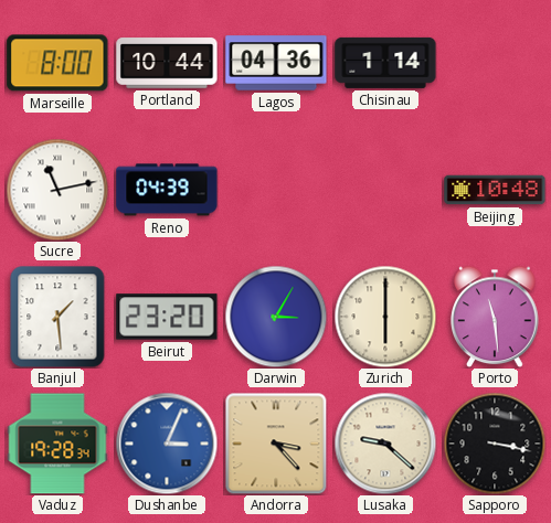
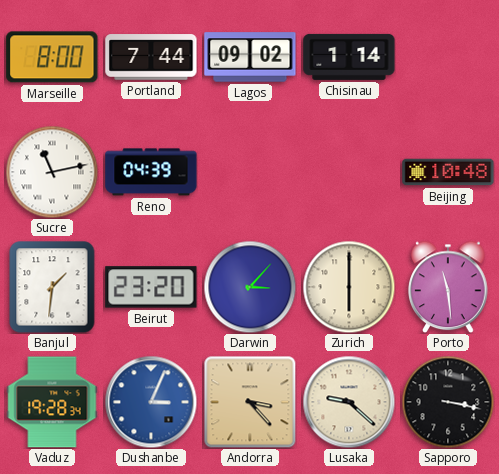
Portland: 10:44 -> 7:44
Lagos: 04:36 -> 09:02
Banjul: 1:29 -> 1:31
Darwin: 3:05 -> 3:07
